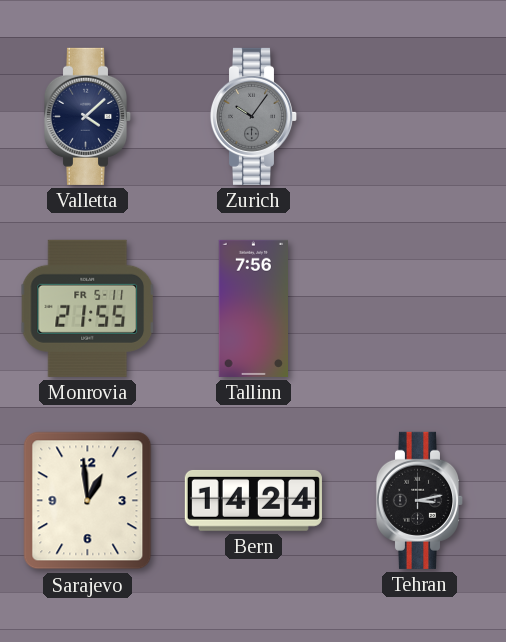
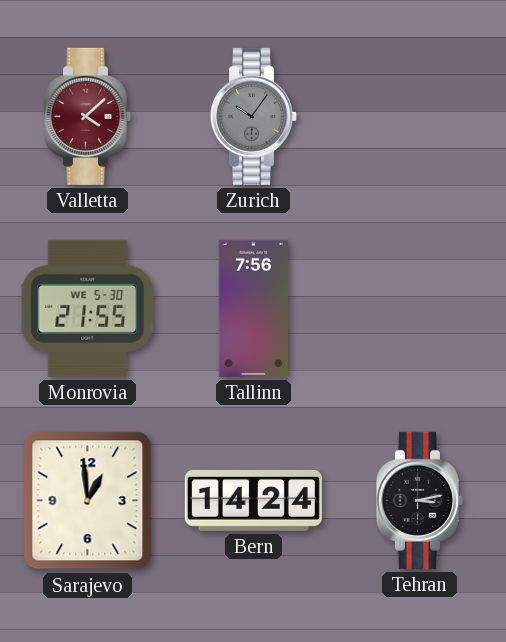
Valletta dial: navy -> burgundy
Monrovia date: FR 5-11 -> WE 5-30
